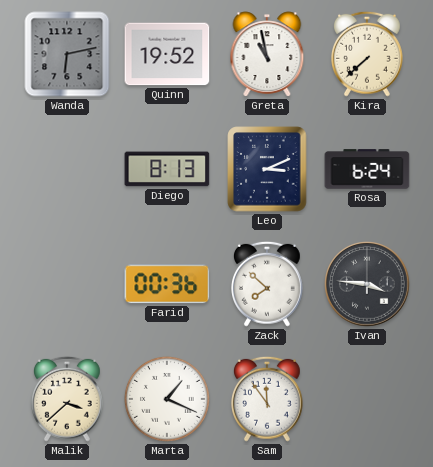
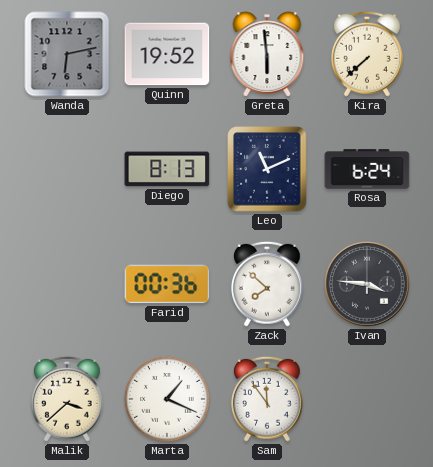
Greta: 10:58 -> 5:59
Leo: 3:11 -> 11:11
